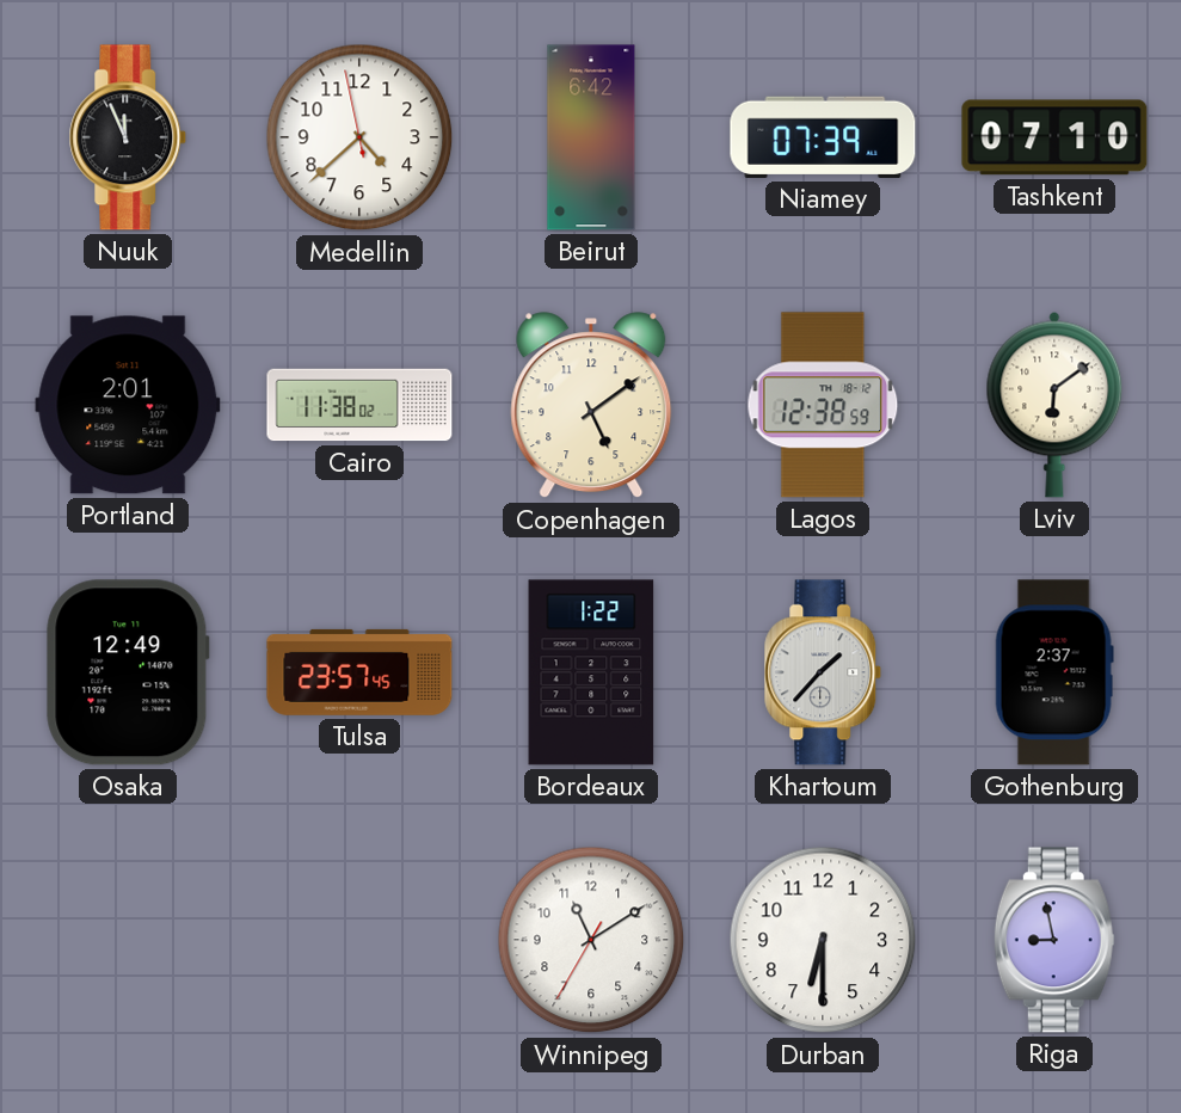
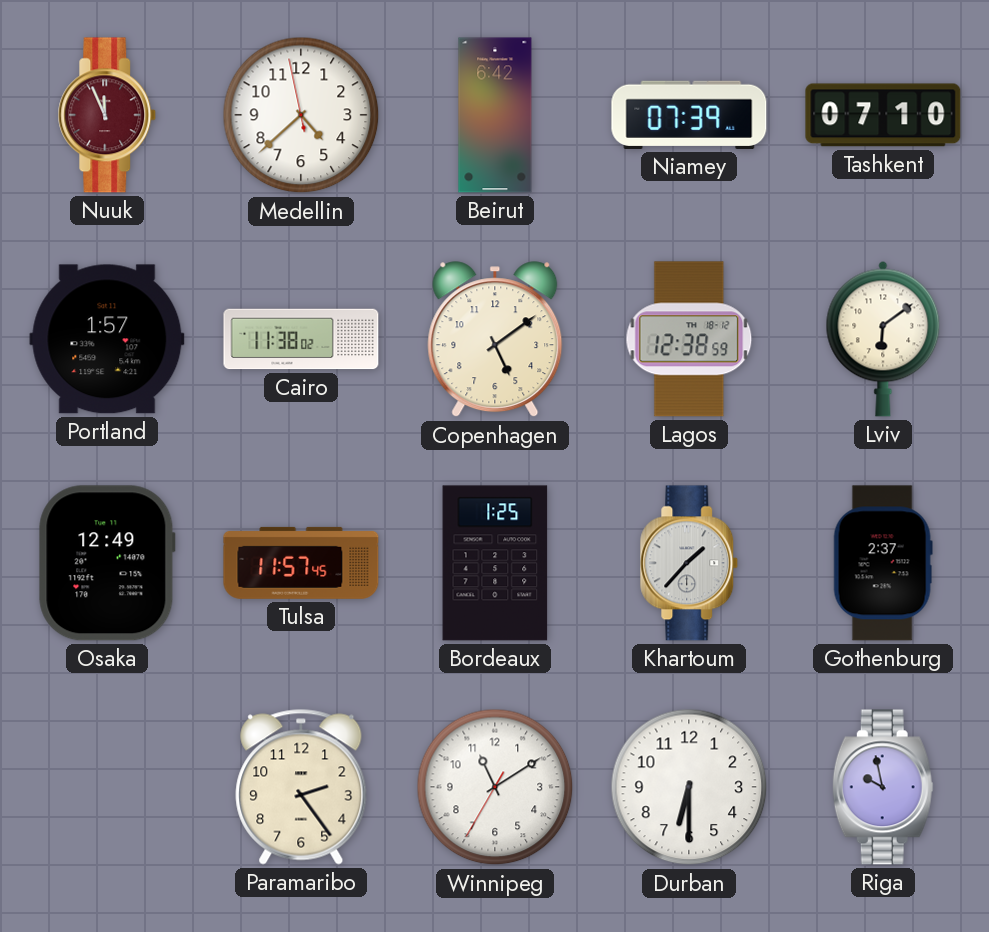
Nuuk dial: black -> burgundy
Portland: 2:01 -> 1:57
Tulsa: 23:57 -> 11:57
Bordeaux: 1:22 -> 1:25
Paramaribo: none -> 2:24
Riga: 8:58 -> 9:58
